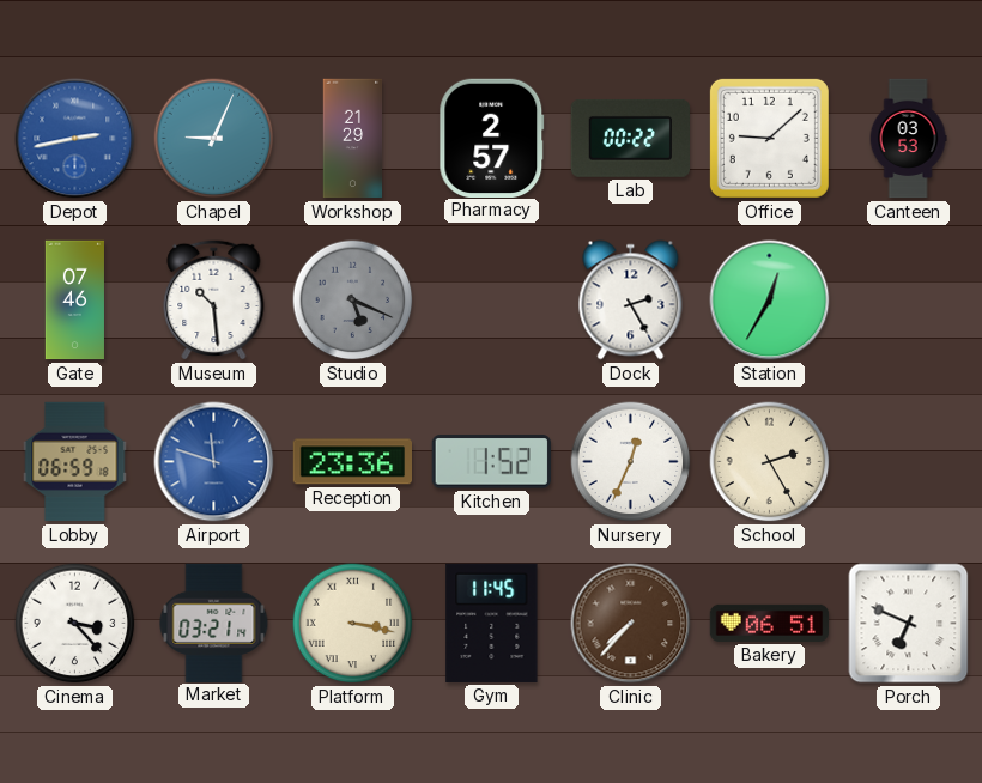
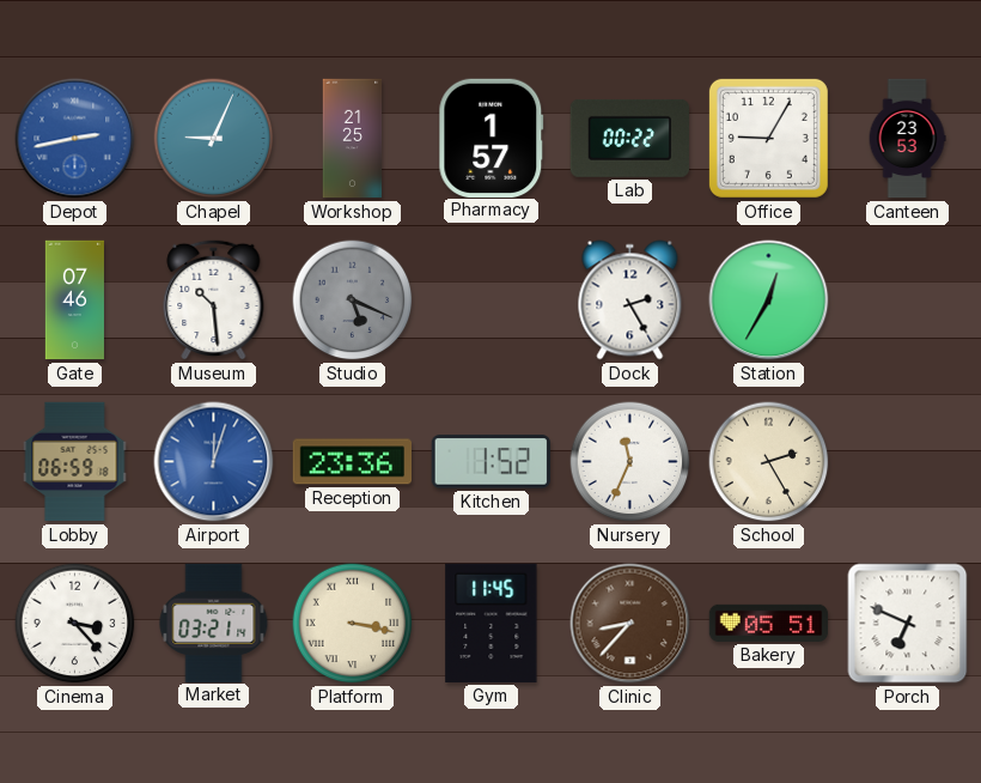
Workshop: 21:29 -> 21:25
Pharmacy: 2:57 -> 1:57
Office: 9:08 -> 9:05
Canteen: 03:53 -> 23:53
Airport: 11:48 -> 12:03
Nursery: 12:34 -> 11:34
Clinic: 7:37 -> 8:37
Bakery: 06:51 -> 05:51
